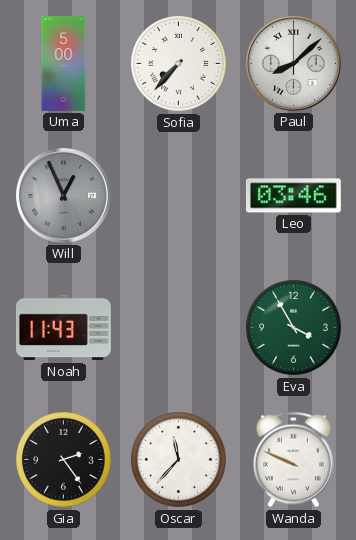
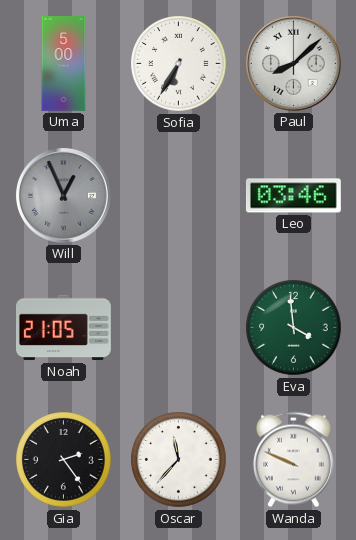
Sofia: 7:37 -> 6:35
Noah: 11:43 -> 21:05
Eva: 3:55 -> 3:59
